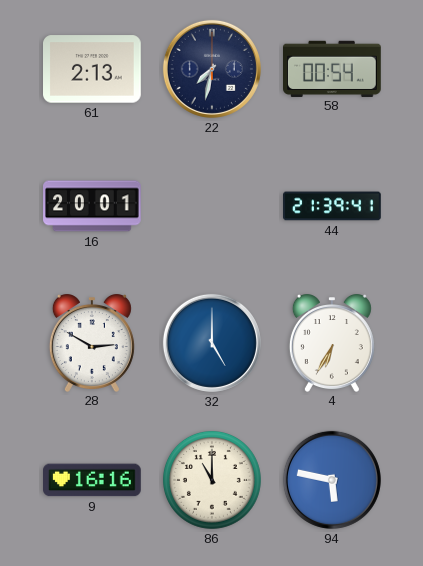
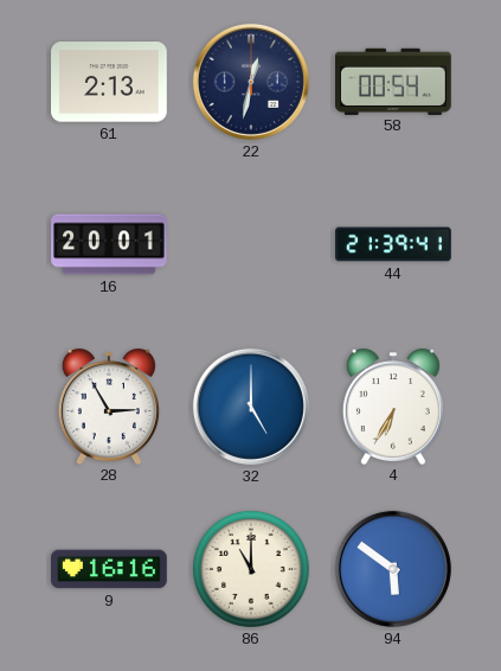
22: 7:32 -> 12:32
28: 2:50 -> 2:55
94: 5:47 -> 5:51
